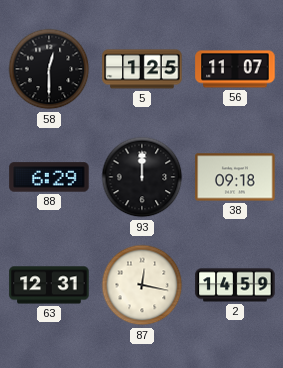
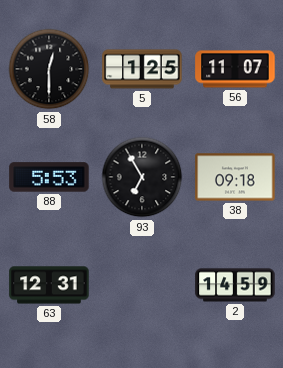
88: 6:29 -> 5:53
93: 12:00 -> 6:55
87: 12:17 -> none
